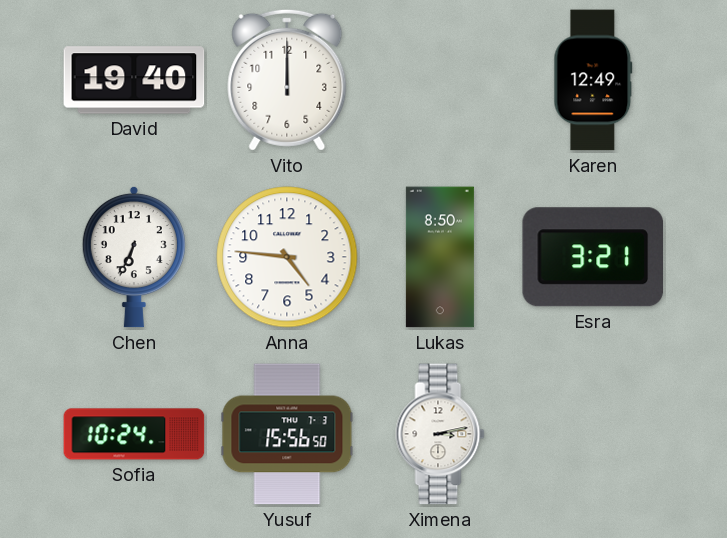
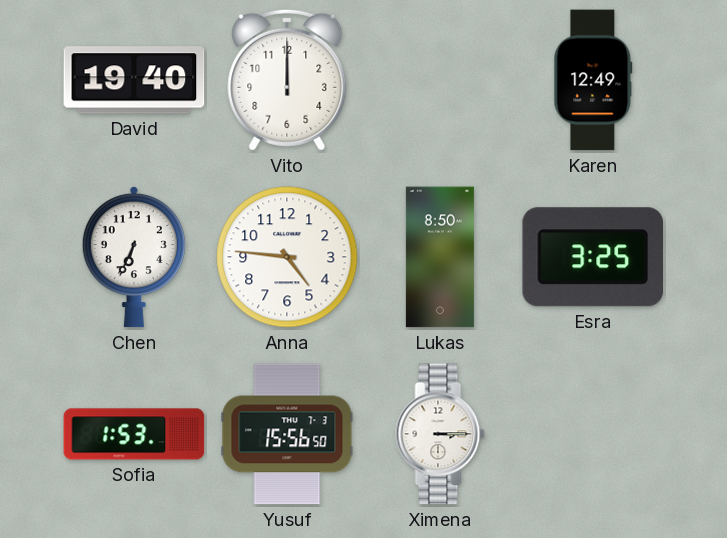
Esra: 3:21 -> 3:25
Sofia: 10:24 -> 1:53
Ximena: 3:13 -> 3:15
